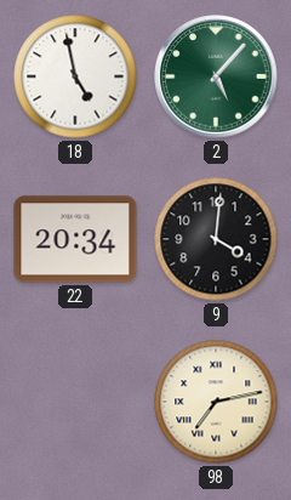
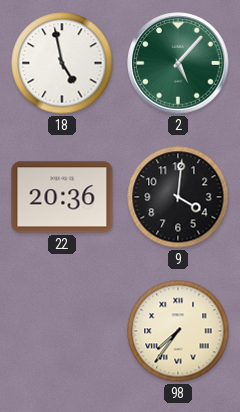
22: 20:34 -> 20:36
98: 7:13 -> 7:36
